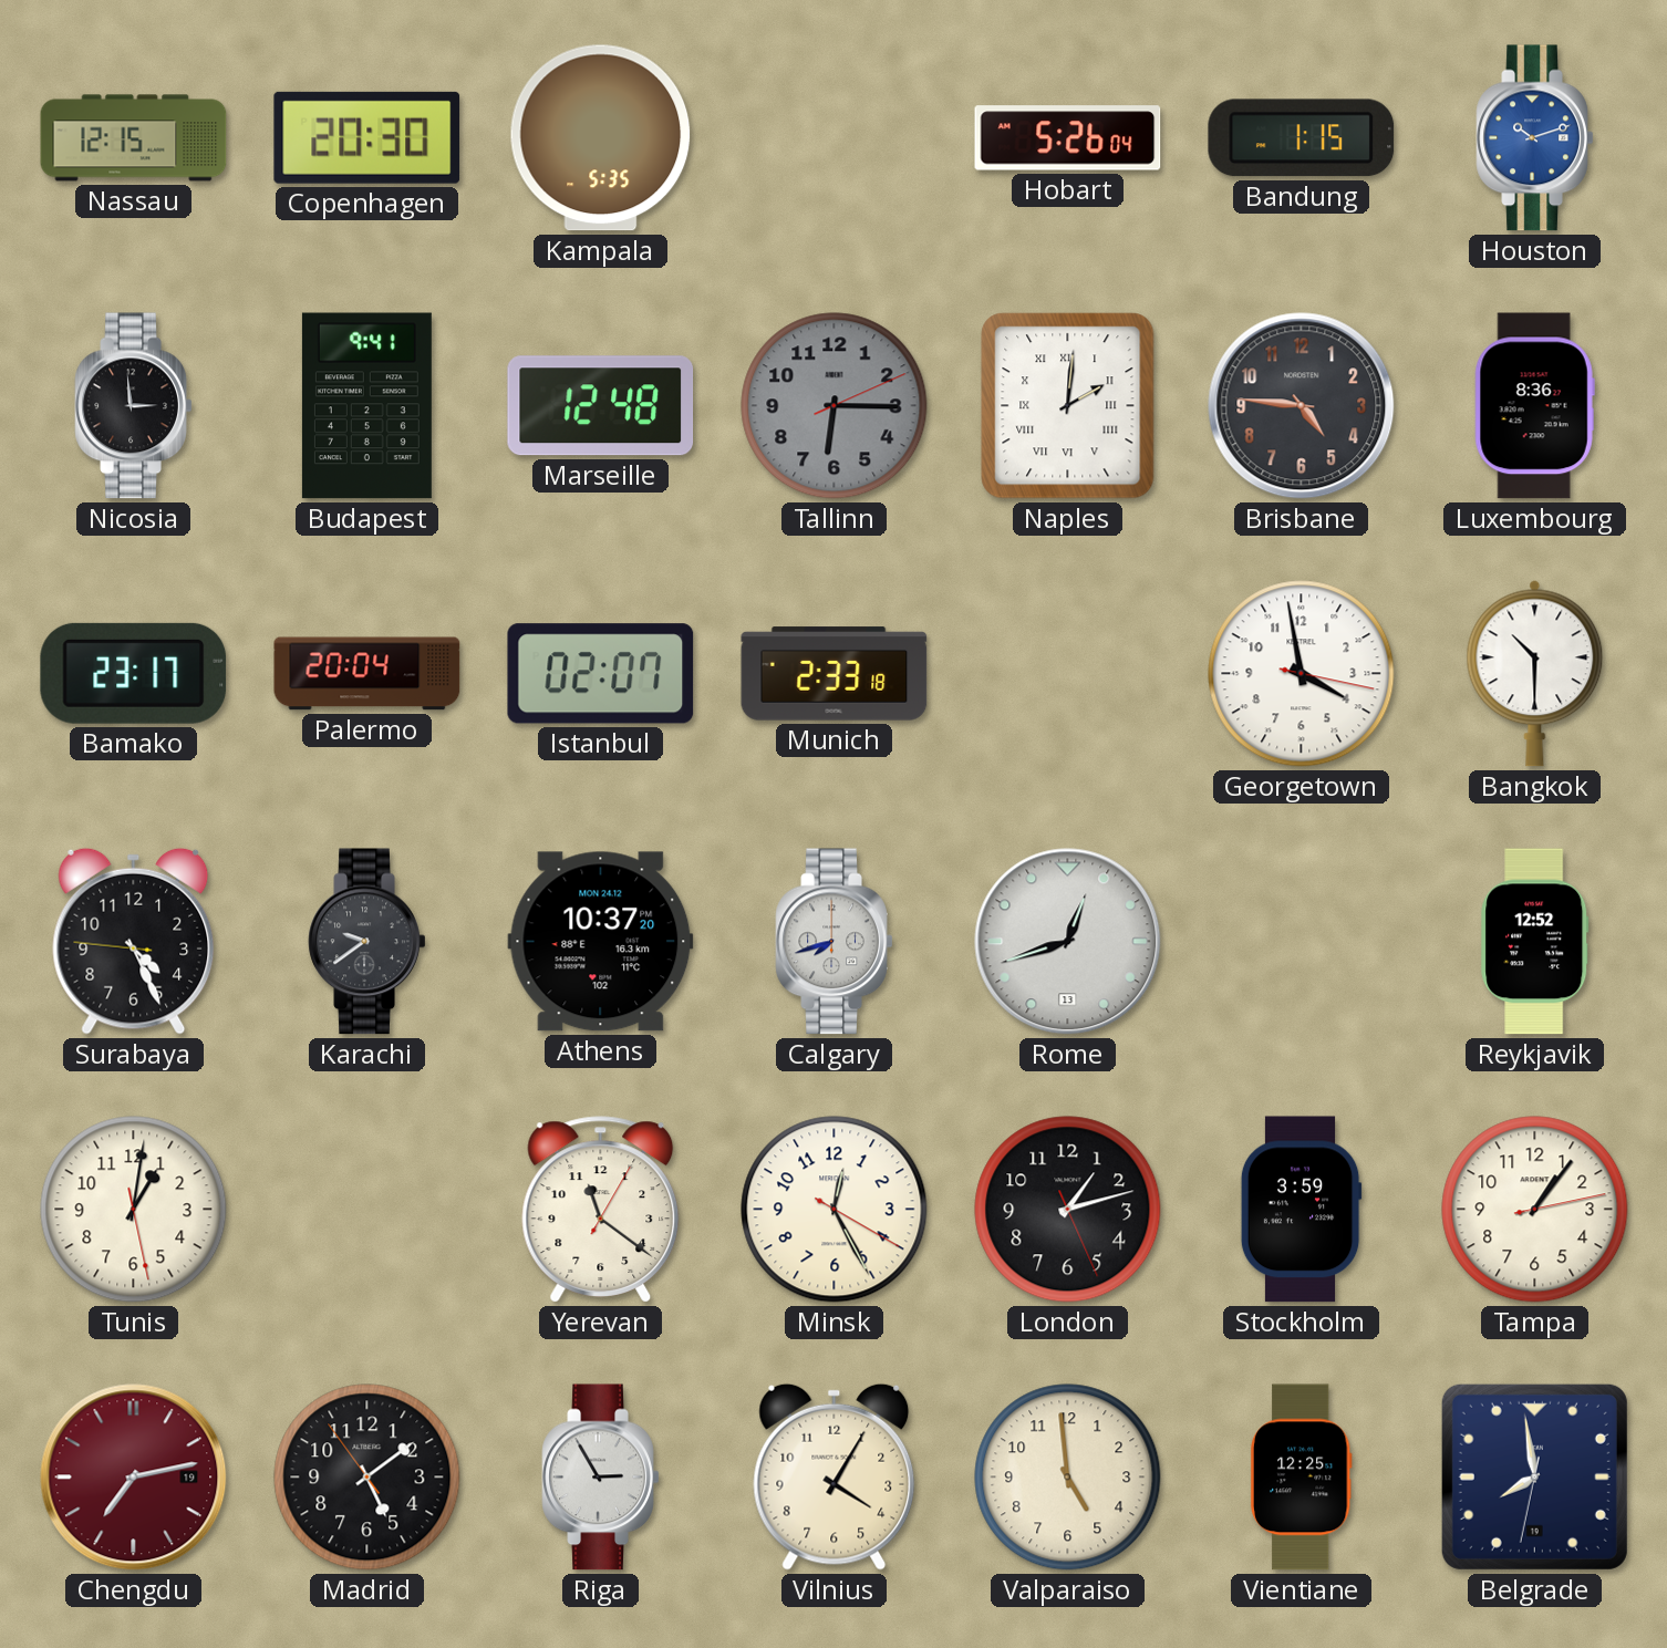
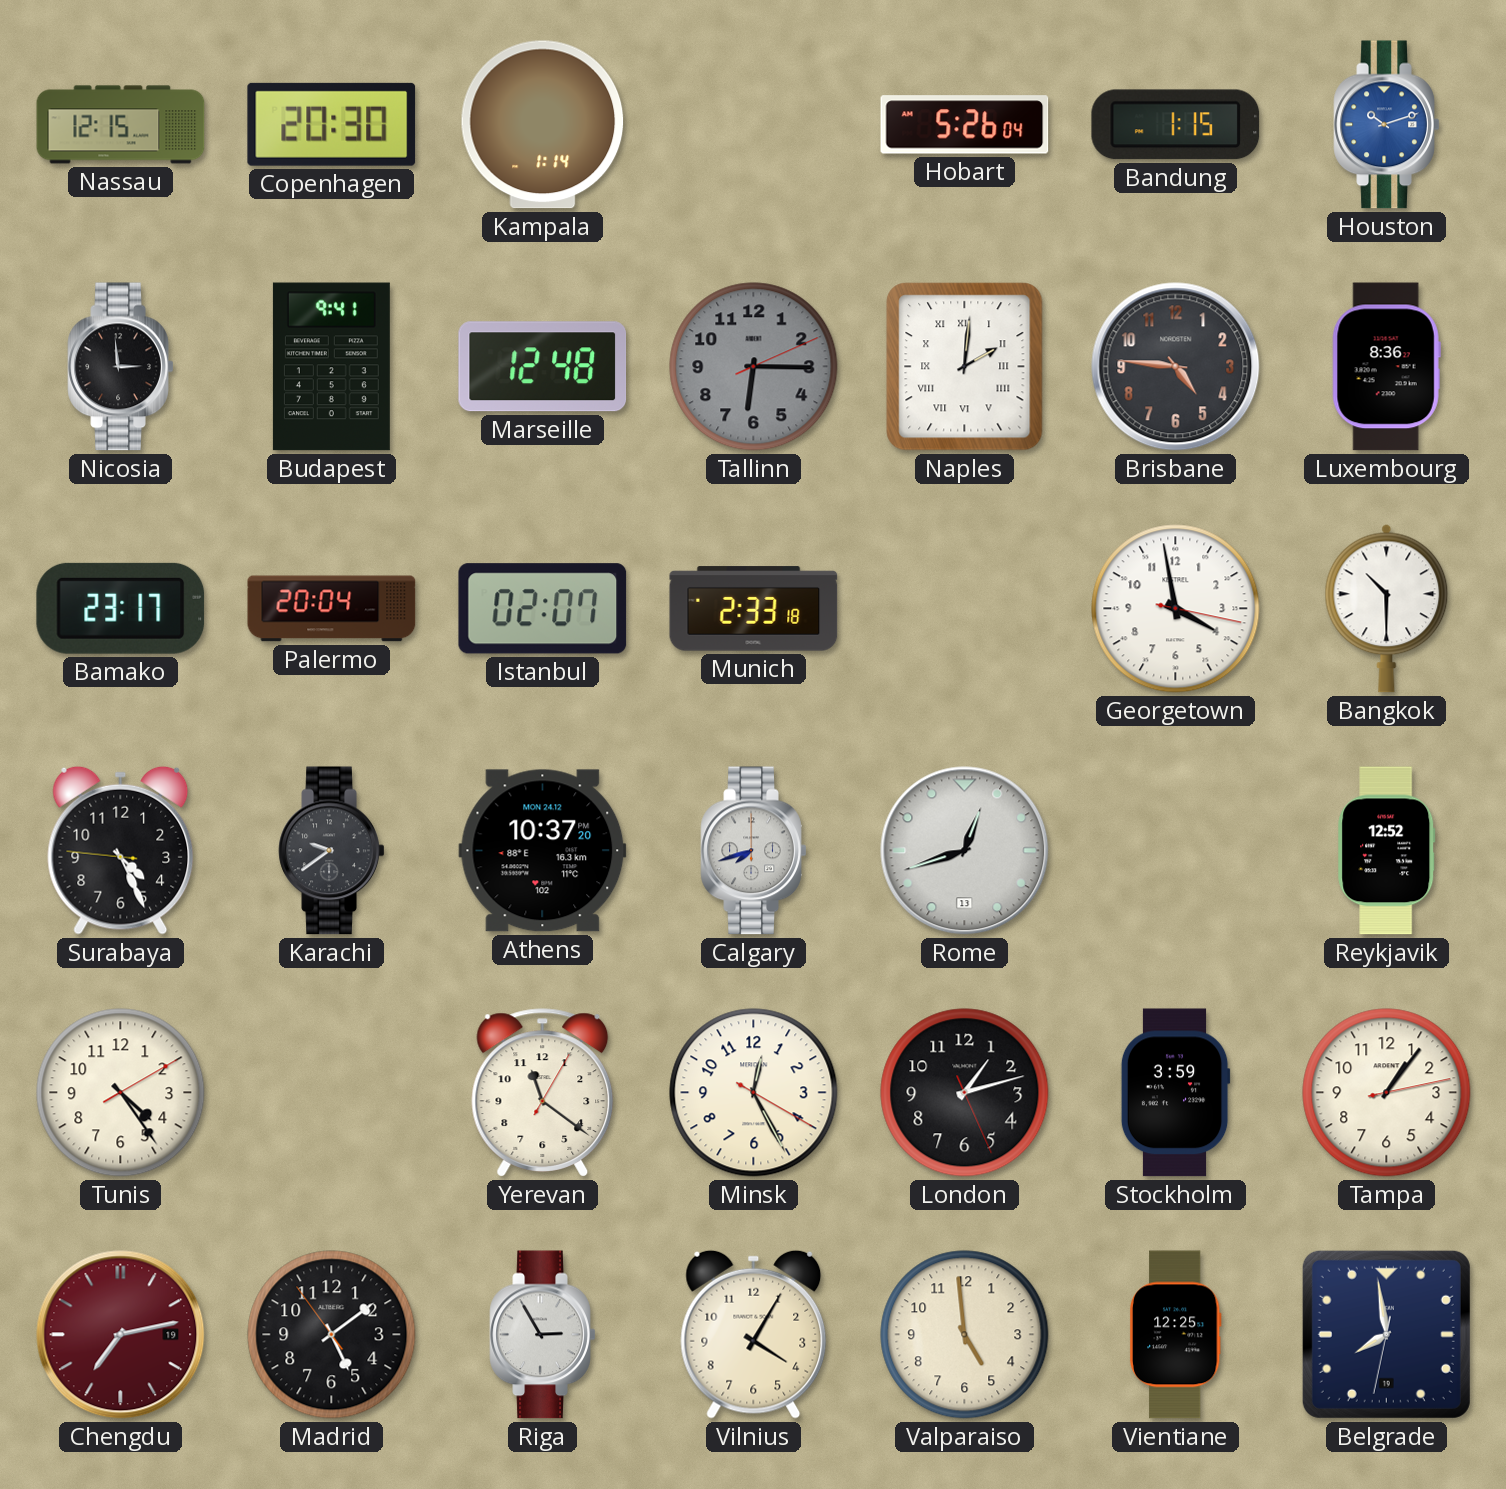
Kampala: 5:35 -> 1:14
Tunis: 1:01 -> 4:24
